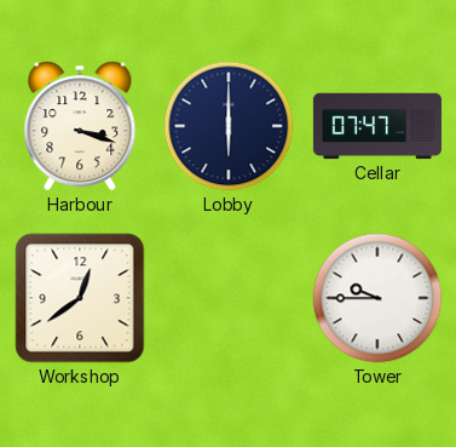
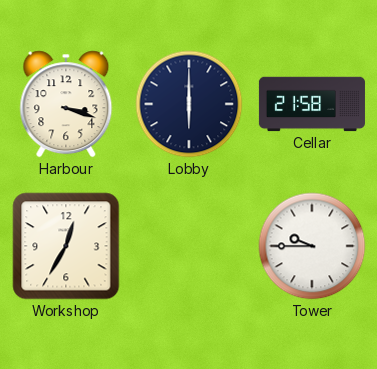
Cellar: 07:47 -> 21:58
Workshop: 12:39 -> 12:35
